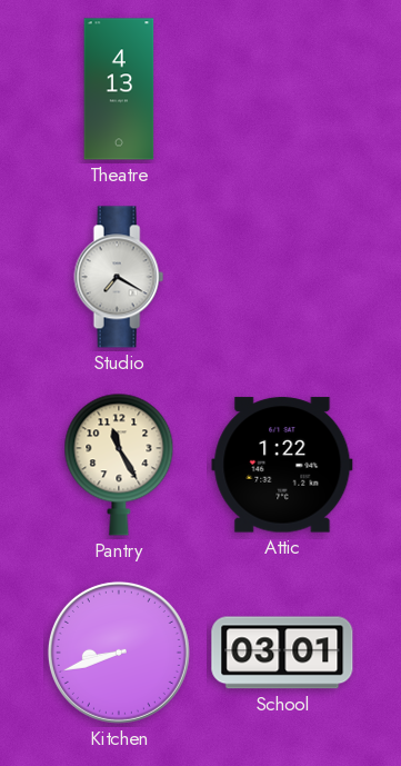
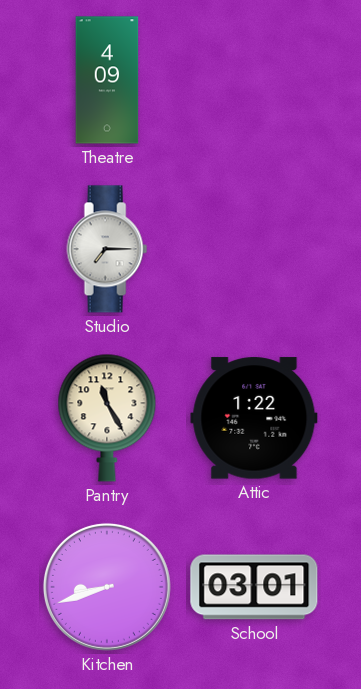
Theatre: 4:13 -> 4:09
Studio: 7:20 -> 7:15
